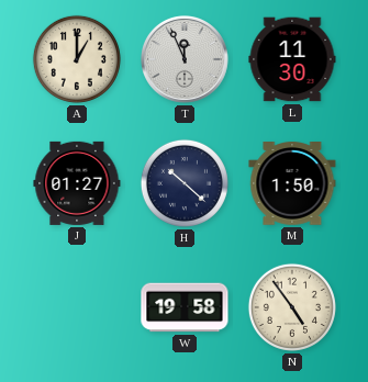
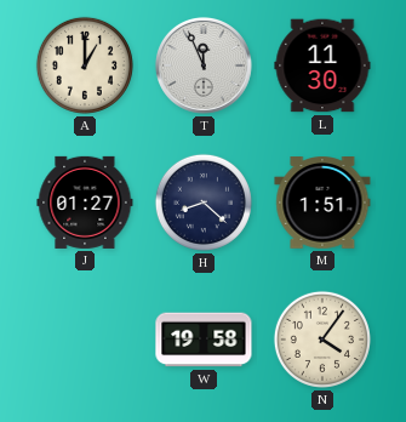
H: 10:22 -> 8:22
M: 1:50 -> 1:51
N: 4:54 -> 4:06
